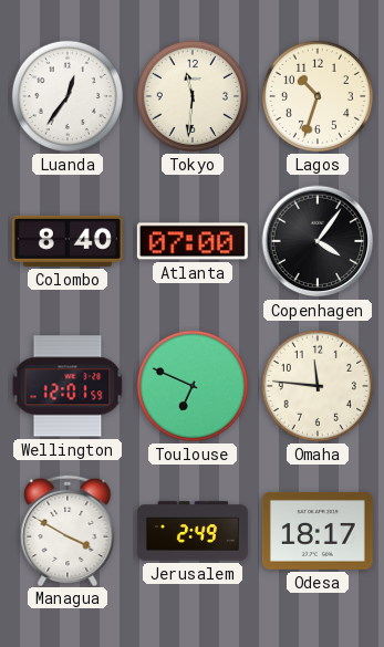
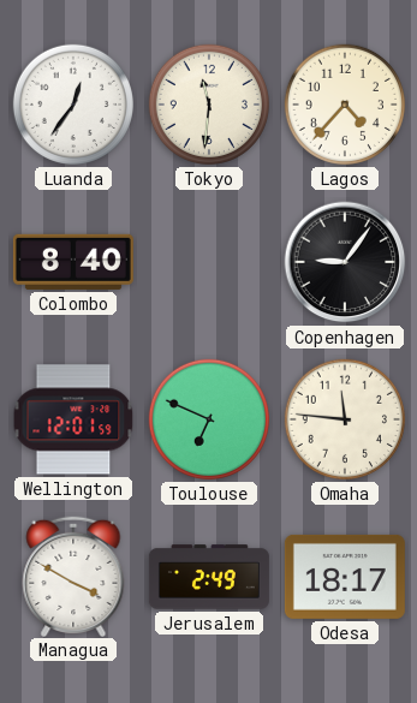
Lagos: 10:33 -> 4:37
Atlanta: 07:00 -> none
Copenhagen: 4:06 -> 9:06
